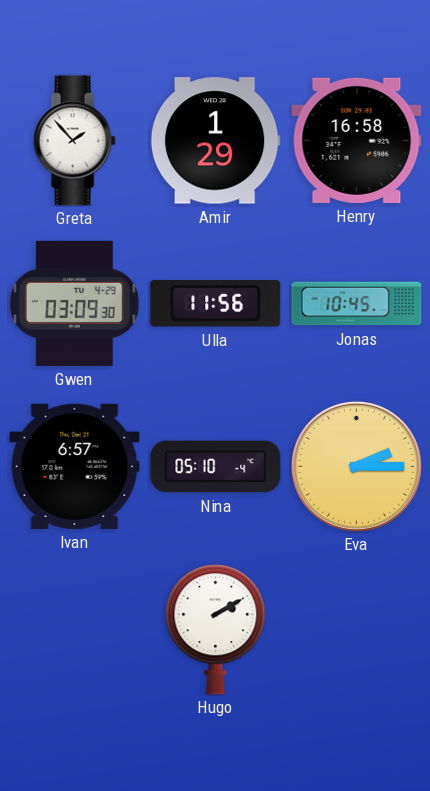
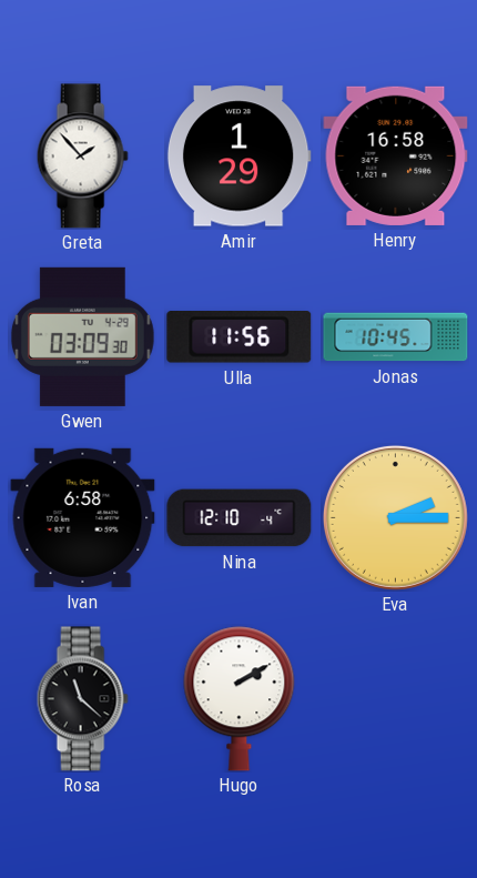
Ivan: 6:57 -> 6:58
Nina: 05:10 -> 12:10
Rosa: none -> 11:22
